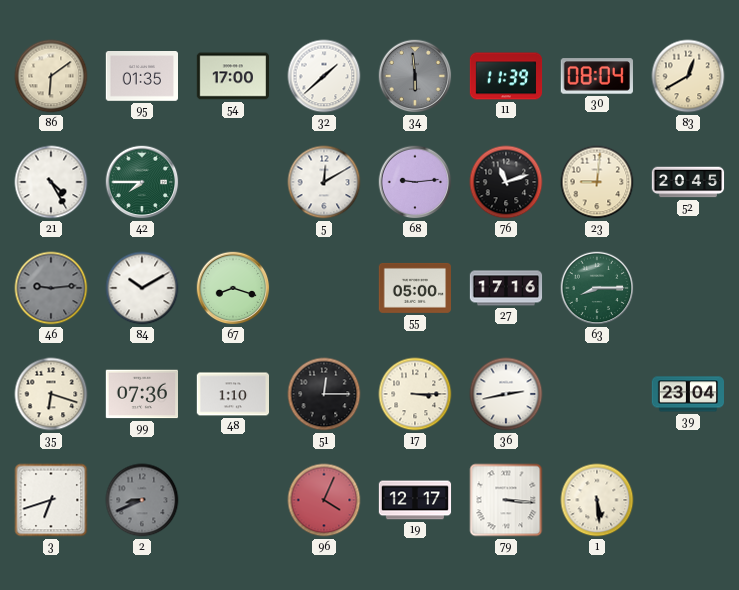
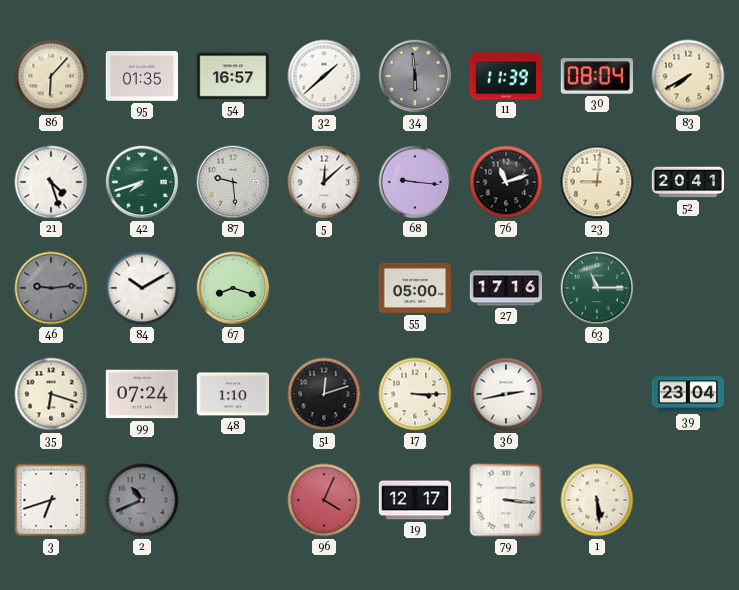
86: 6:09 -> 6:07
54: 17:00 -> 16:57
83: 12:40 -> 7:40
21: 4:25 -> 4:27
42: 7:45 -> 7:42
87: none -> 9:29
5: 12:10 -> 12:08
68: 9:14 -> 9:16
52: 20:45 -> 20:41
63: 8:15 -> 11:15
99: 07:36 -> 07:24
51: 12:15 -> 12:12
2: 8:41 -> 10:41
